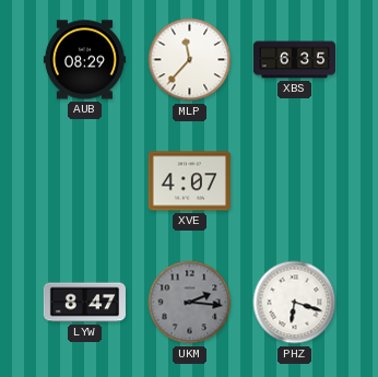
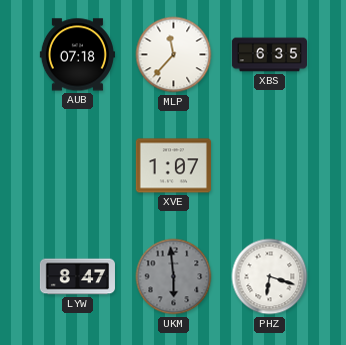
AUB: 08:29 -> 07:18
XVE: 4:07 -> 1:07
UKM: 2:16 -> 5:59
